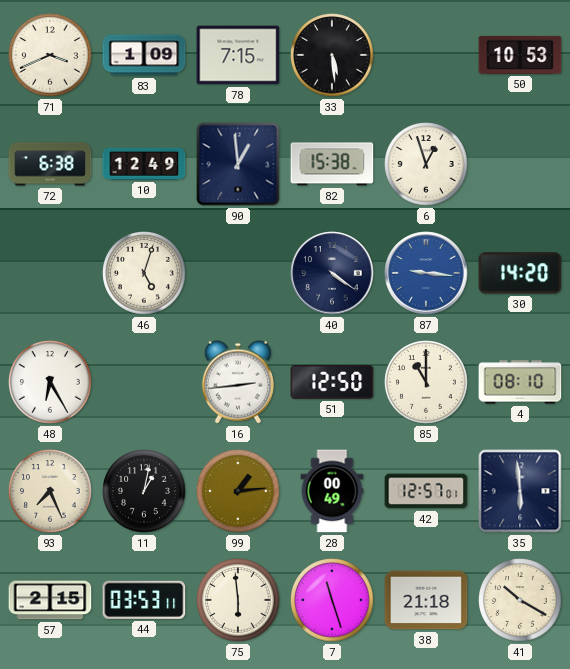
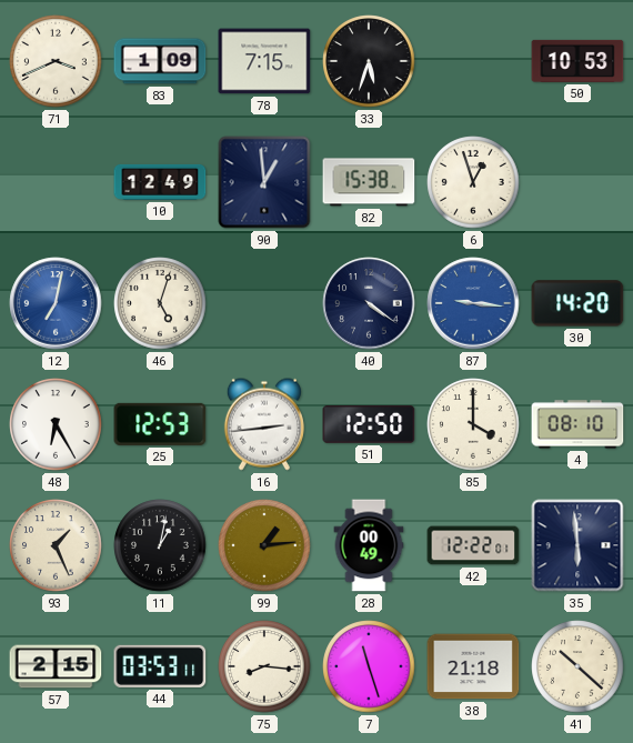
33: 5:29 -> 5:33
72: 6:38 -> none
12: none -> 7:02
25: none -> 12:53
85: 11:00 -> 4:00
93: 7:26 -> 1:26
42: 12:57 -> 12:22
75: 5:59 -> 8:16
41: 10:20 -> 10:22
